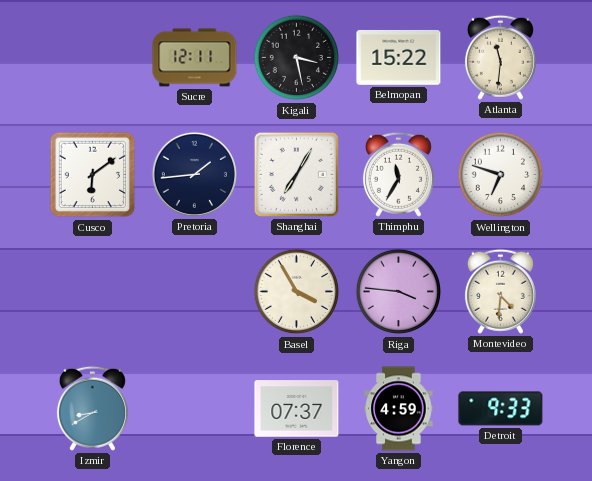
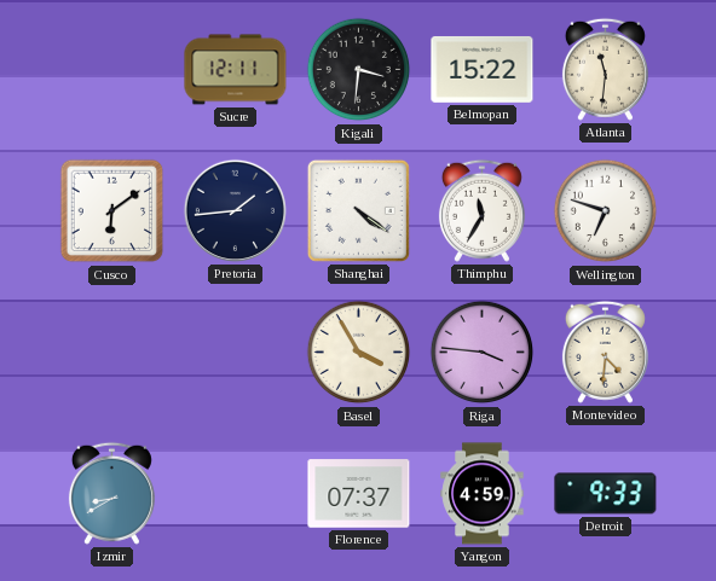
Kigali: 3:28 -> 3:31
Shanghai: 7:05 -> 4:21
